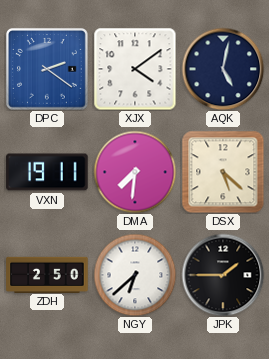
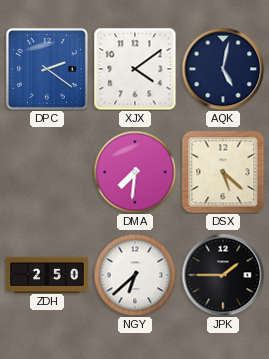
VXN: 19:11 -> none
